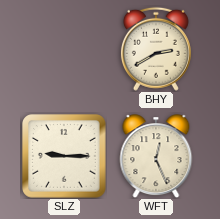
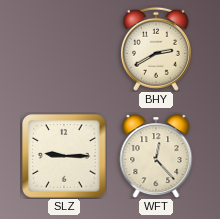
WFT: 12:26 -> 12:23
